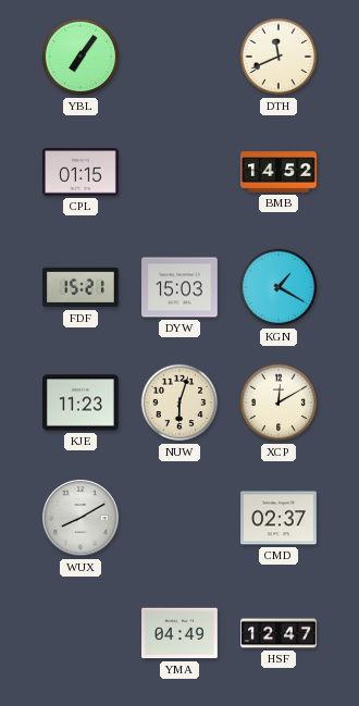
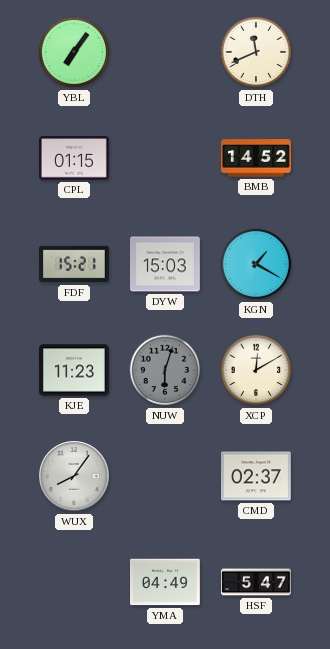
NUW dial: cream -> grey
WUX: 8:10 -> 8:06
HSF: 12:47 -> 5:47
